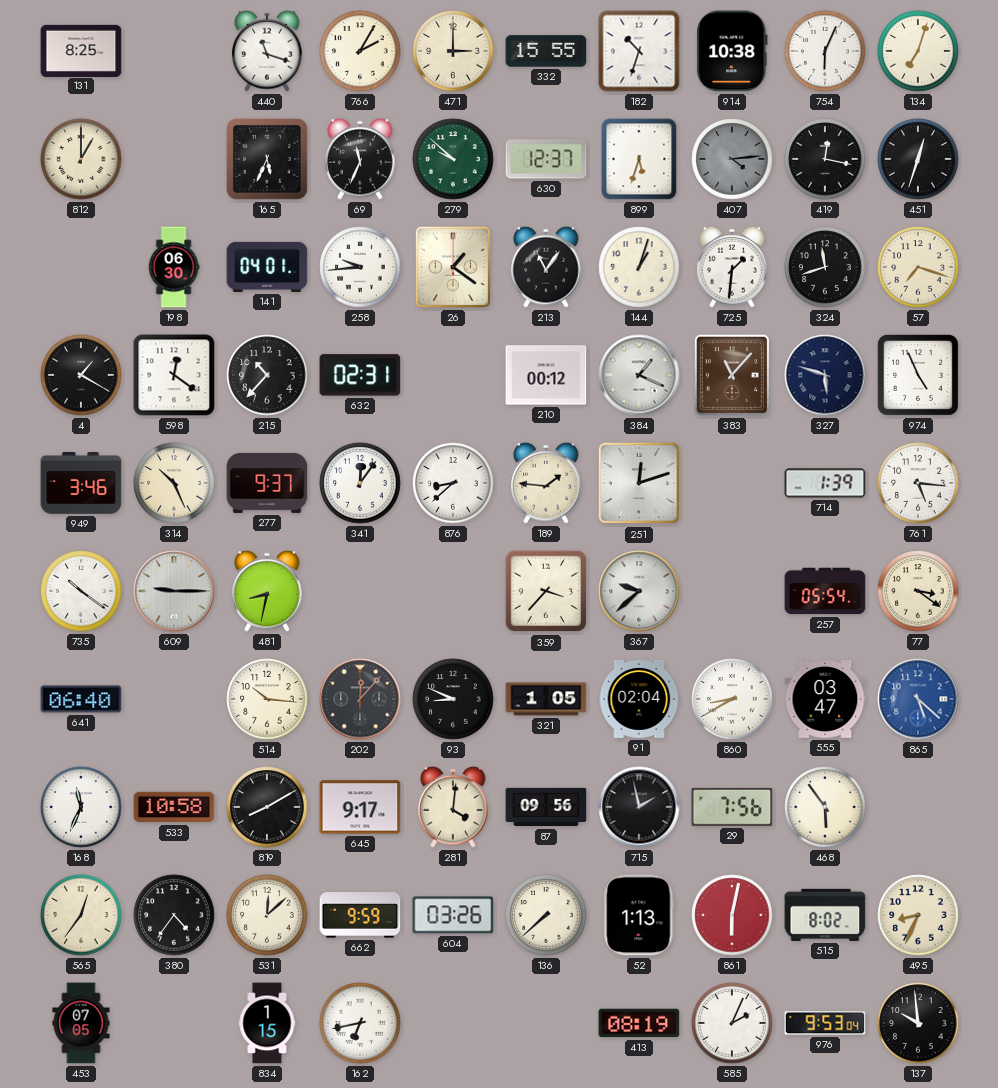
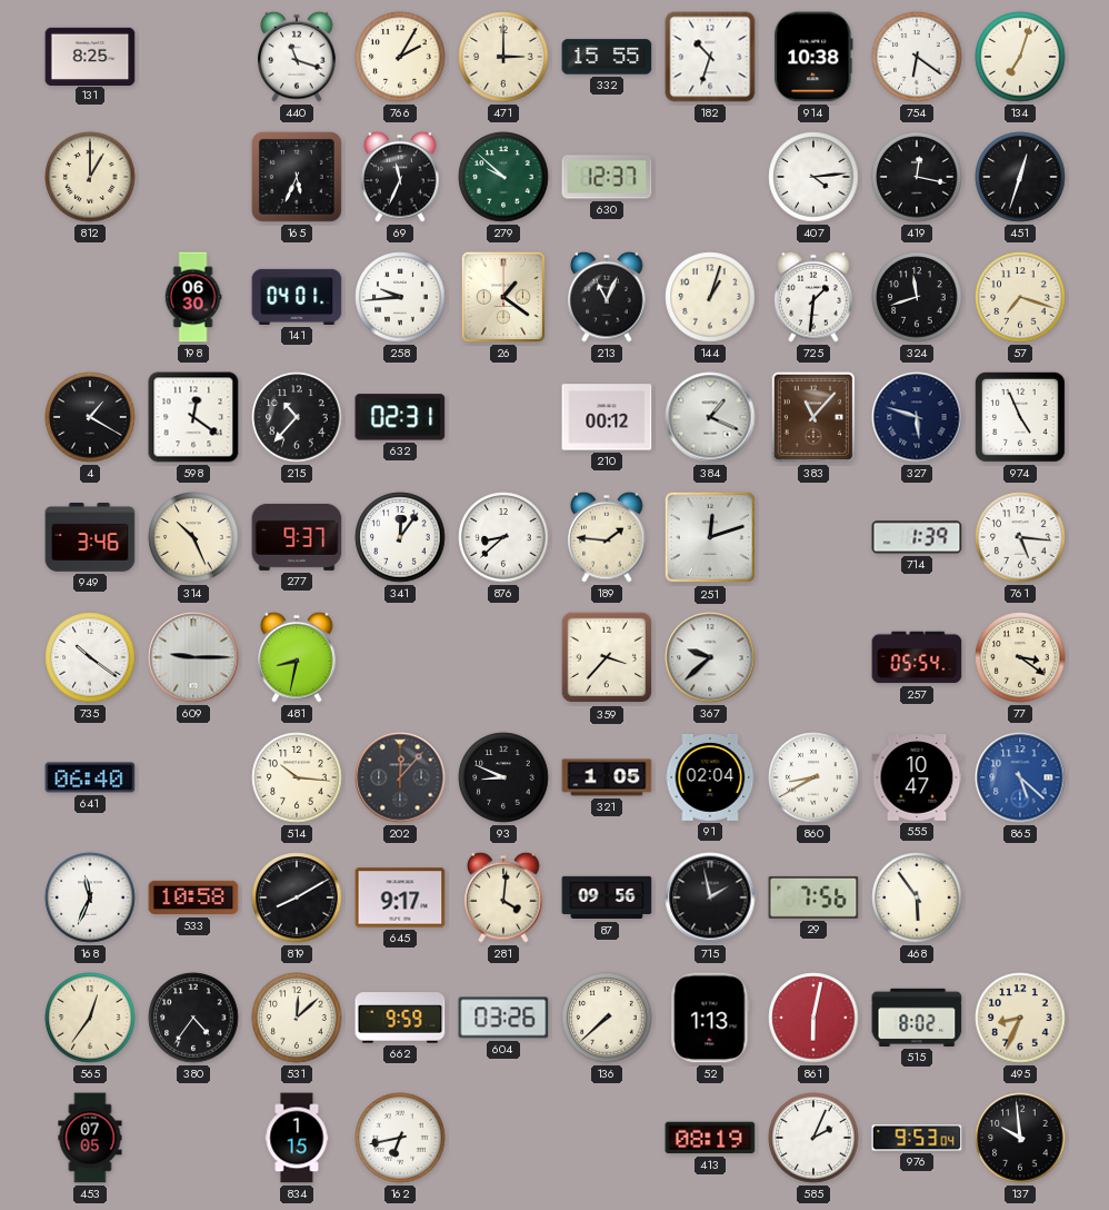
754: 6:04 -> 6:21
899: 5:33 -> none
407 dial: grey -> white
213: 11:06 -> 11:04
555: 03:47 -> 10:47
